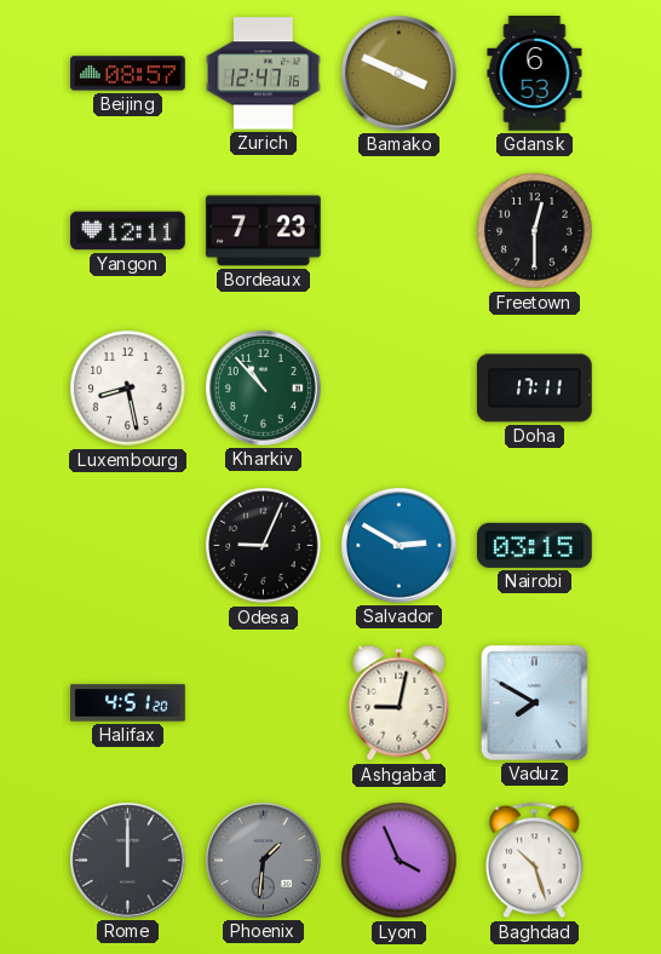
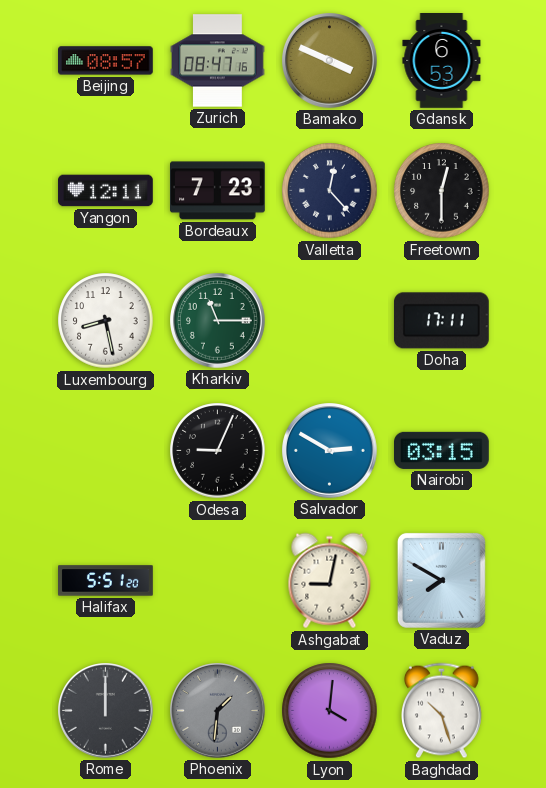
Zurich: 12:47 -> 08:47
Valletta: none -> 12:23
Kharkiv: 10:53 -> 11:15
Halifax: 4:51 -> 5:51
Lyon: 3:56 -> 4:01
